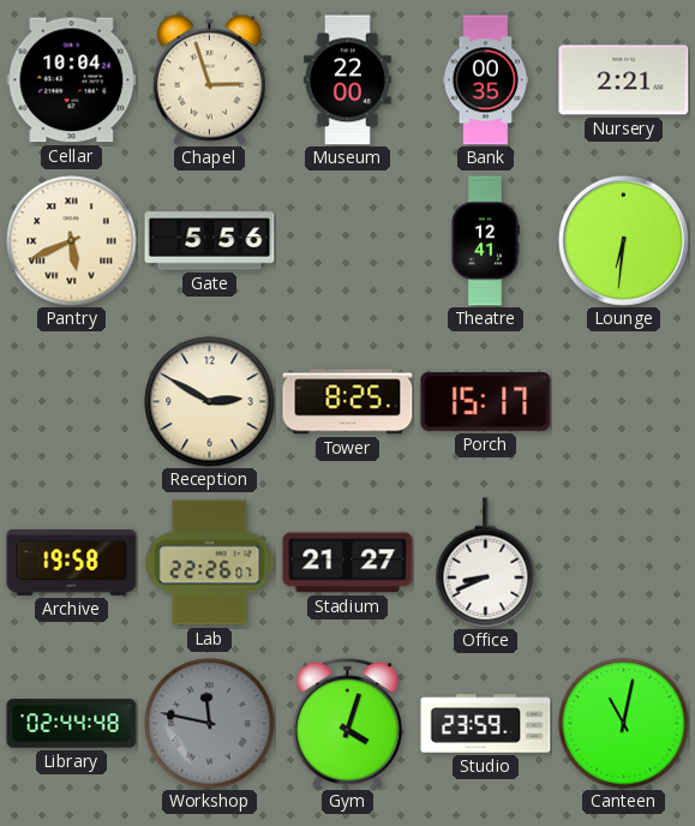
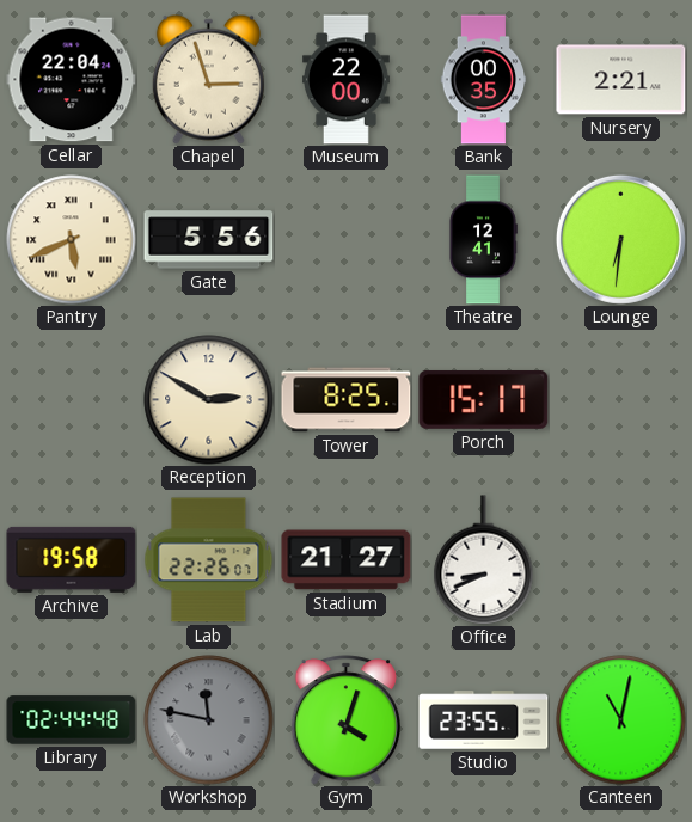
Cellar: 10:04 -> 22:04
Studio: 23:59 -> 23:55
